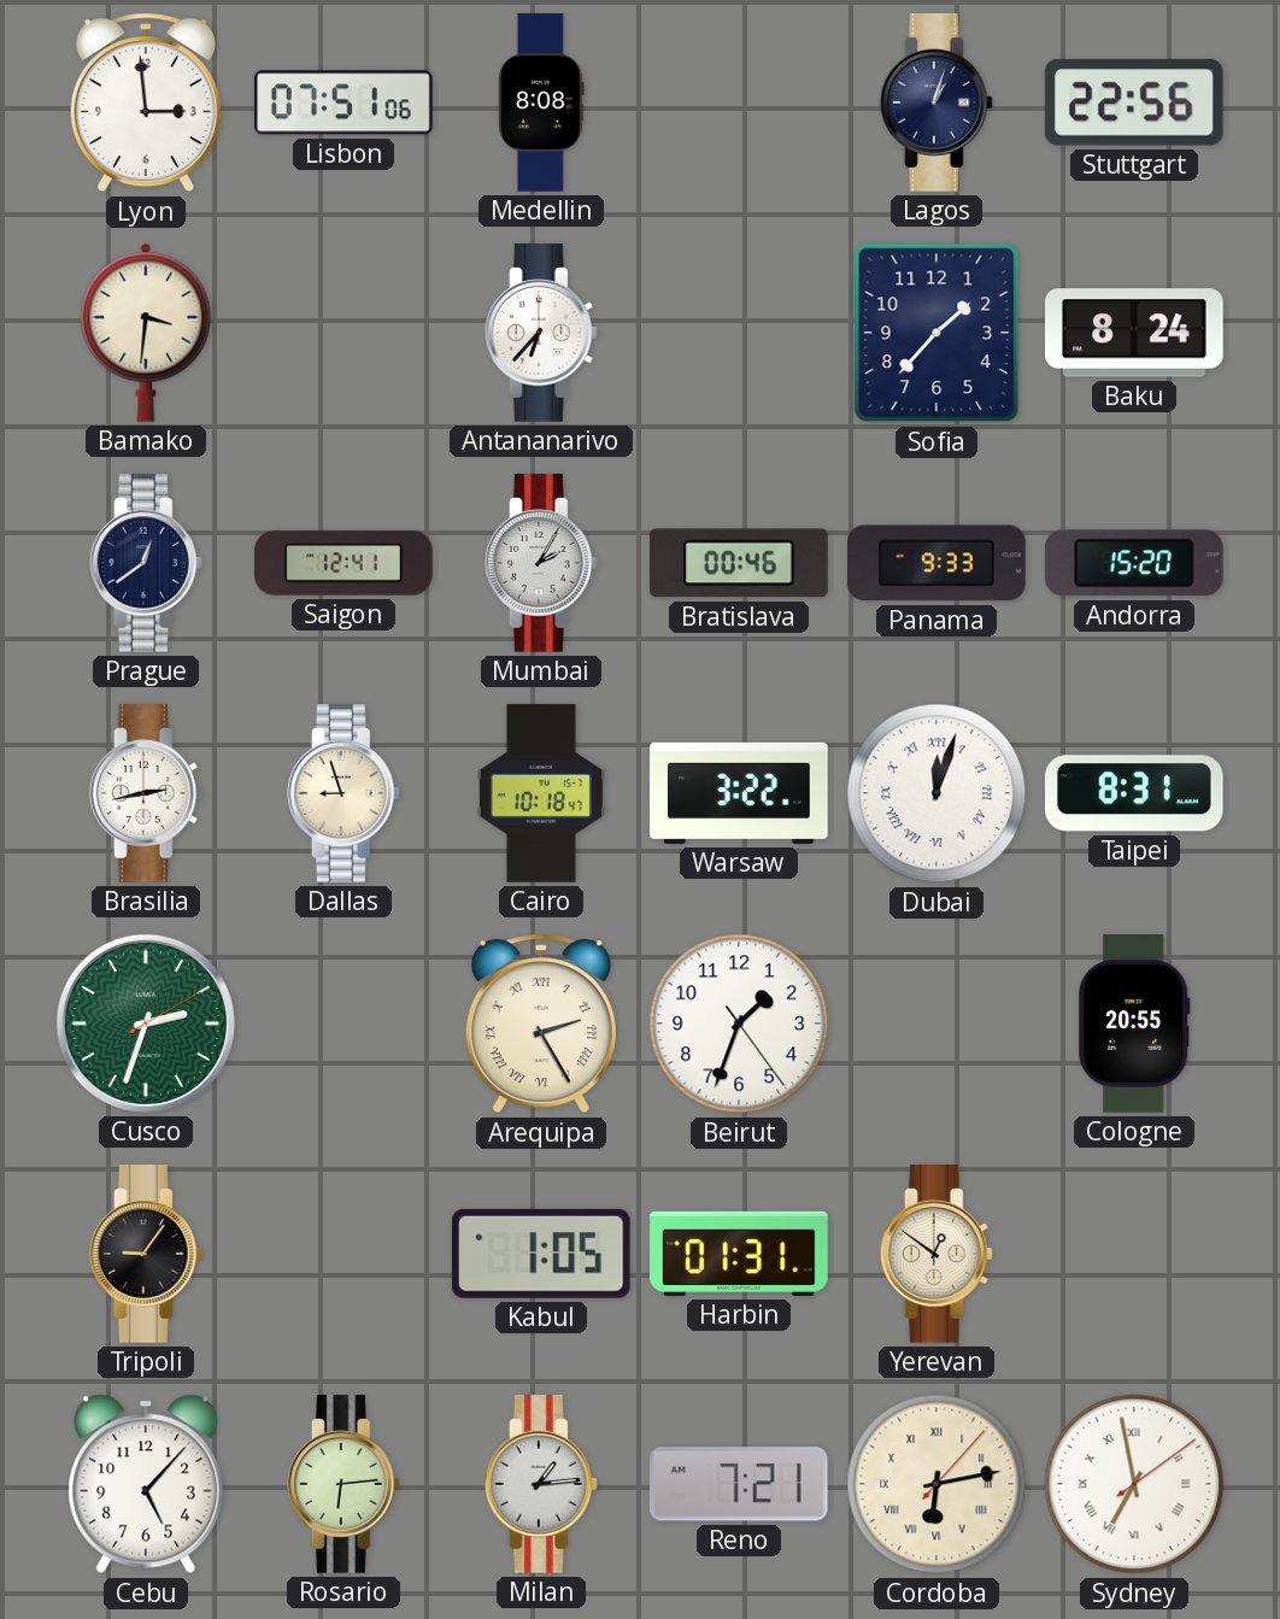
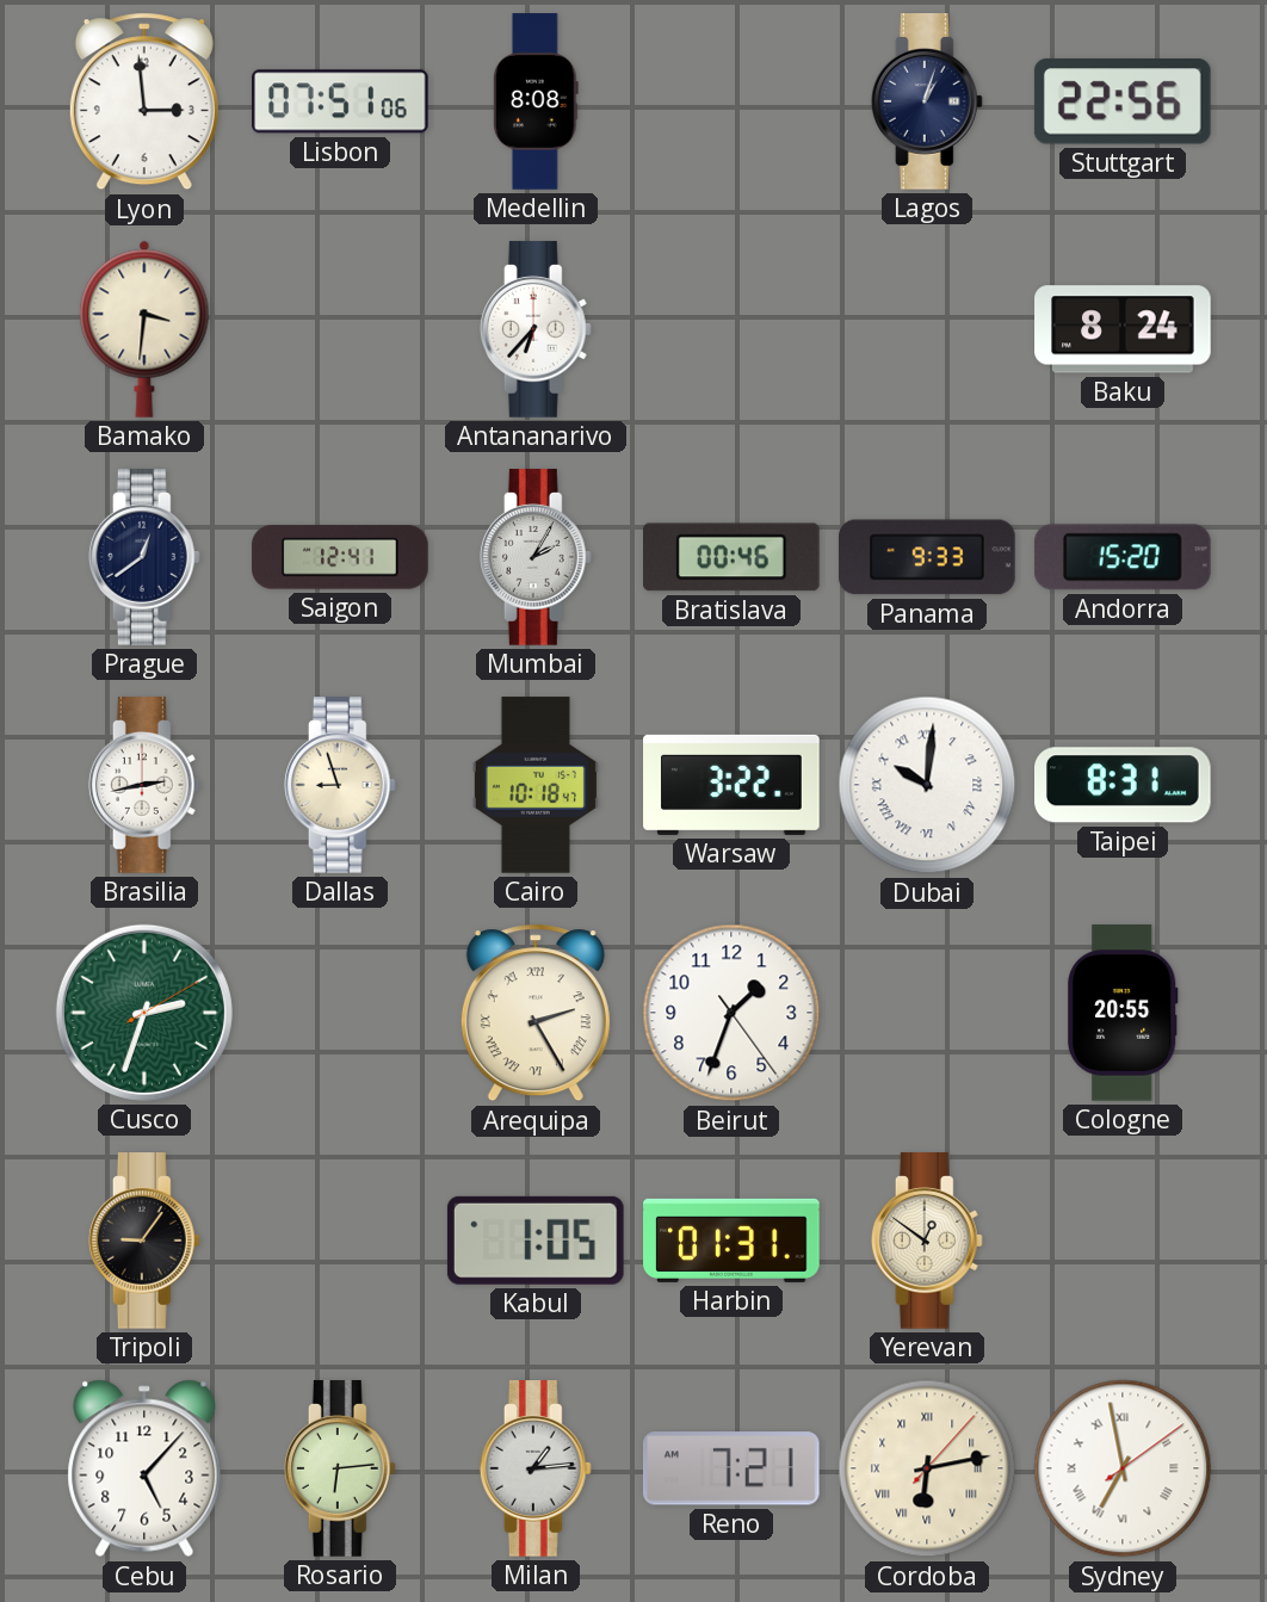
Sofia: 1:37 -> none
Dubai: 12:03 -> 10:01
